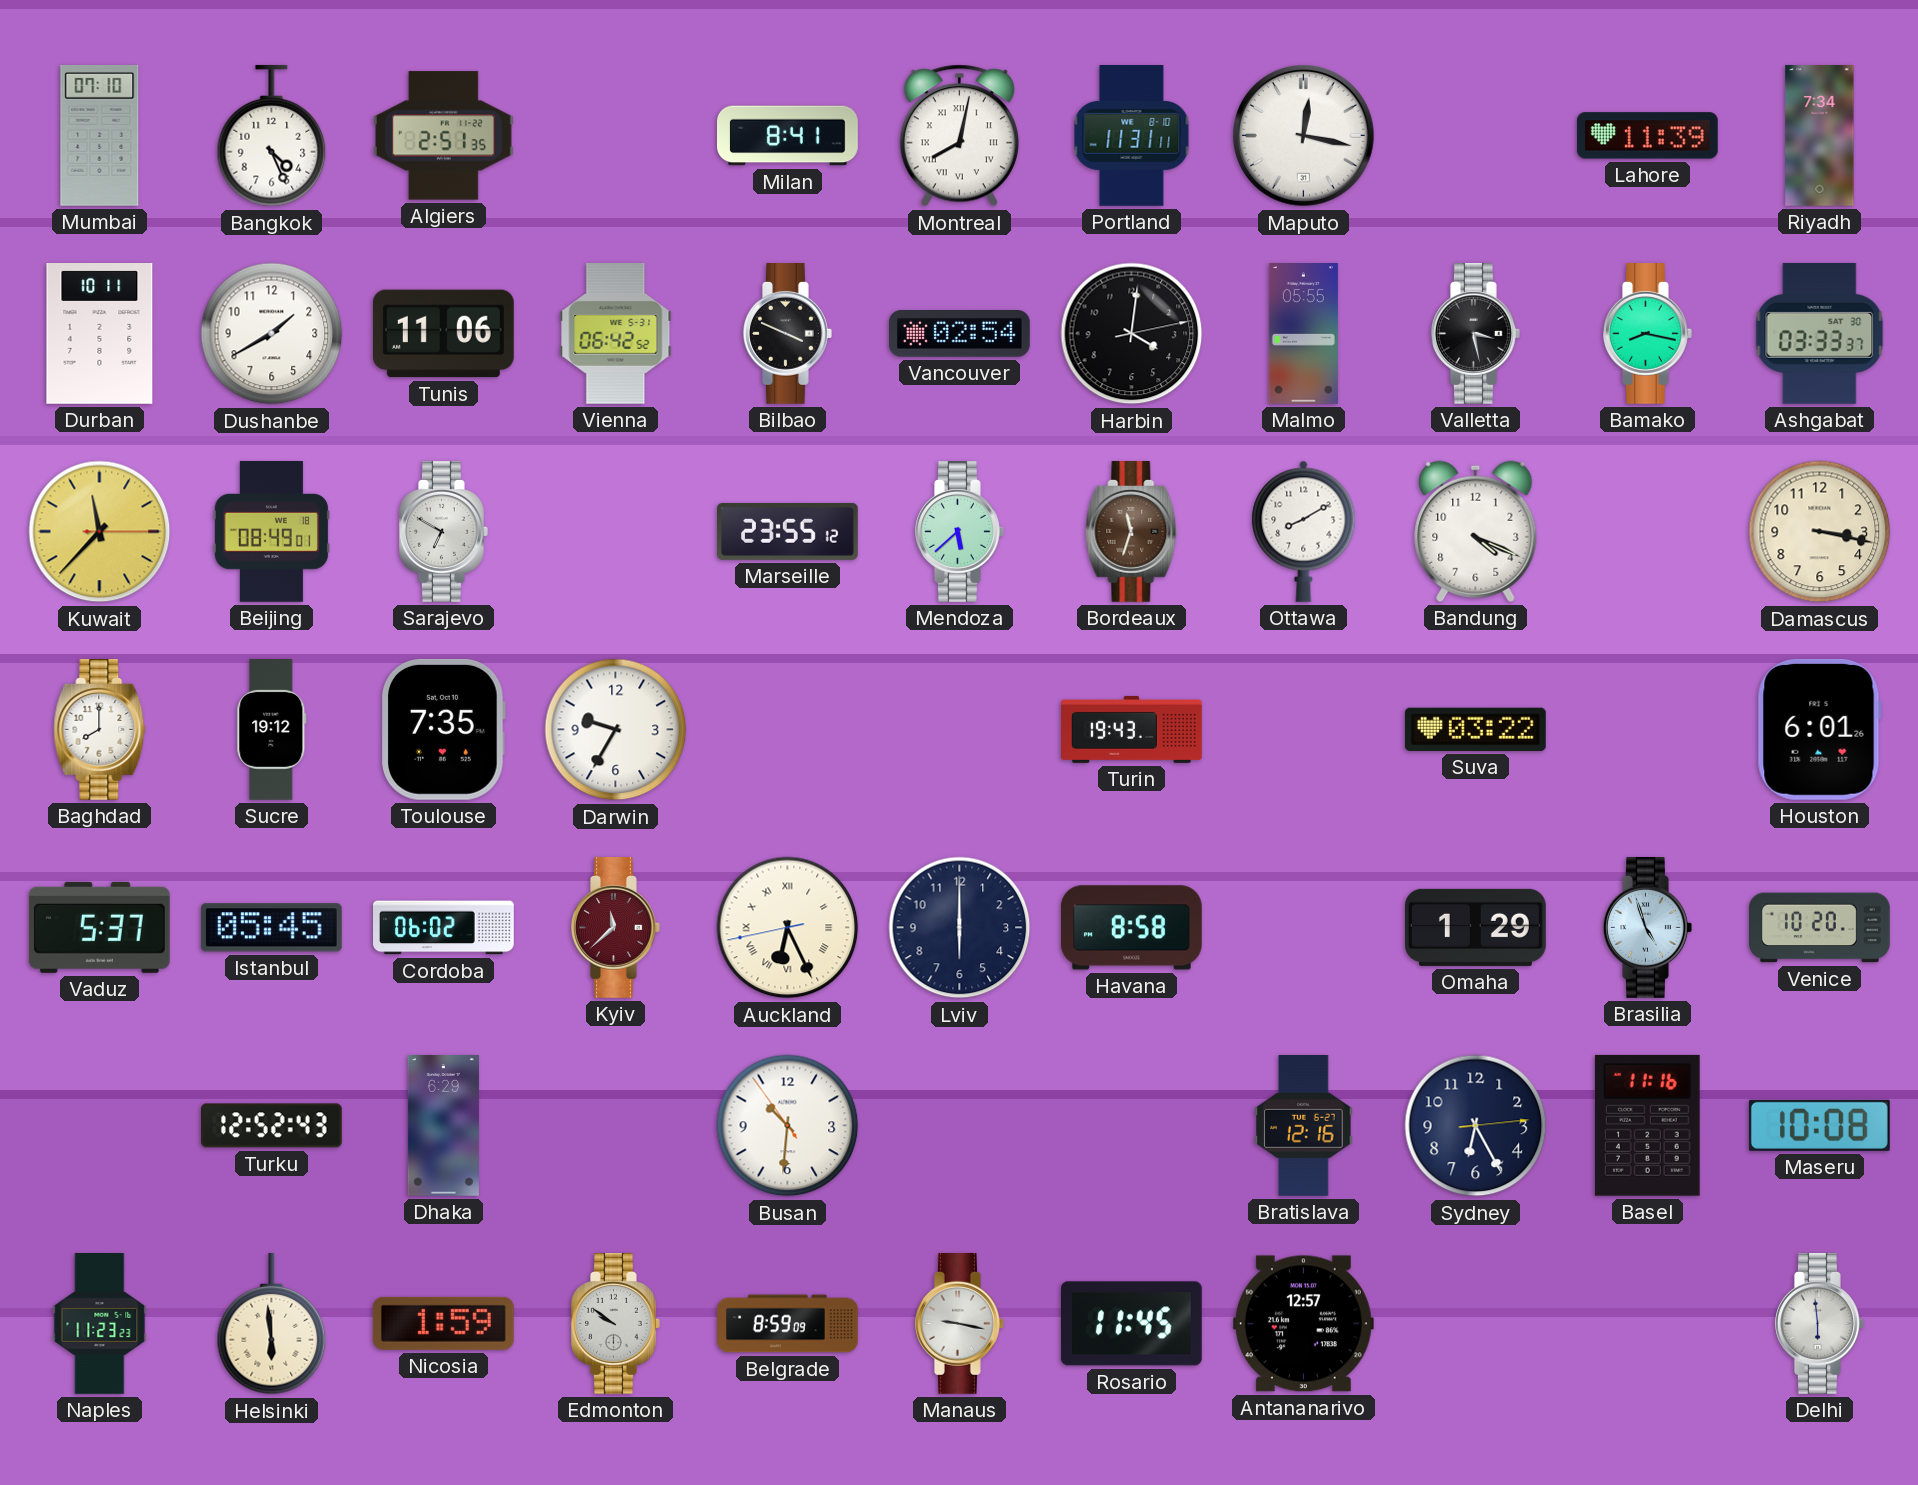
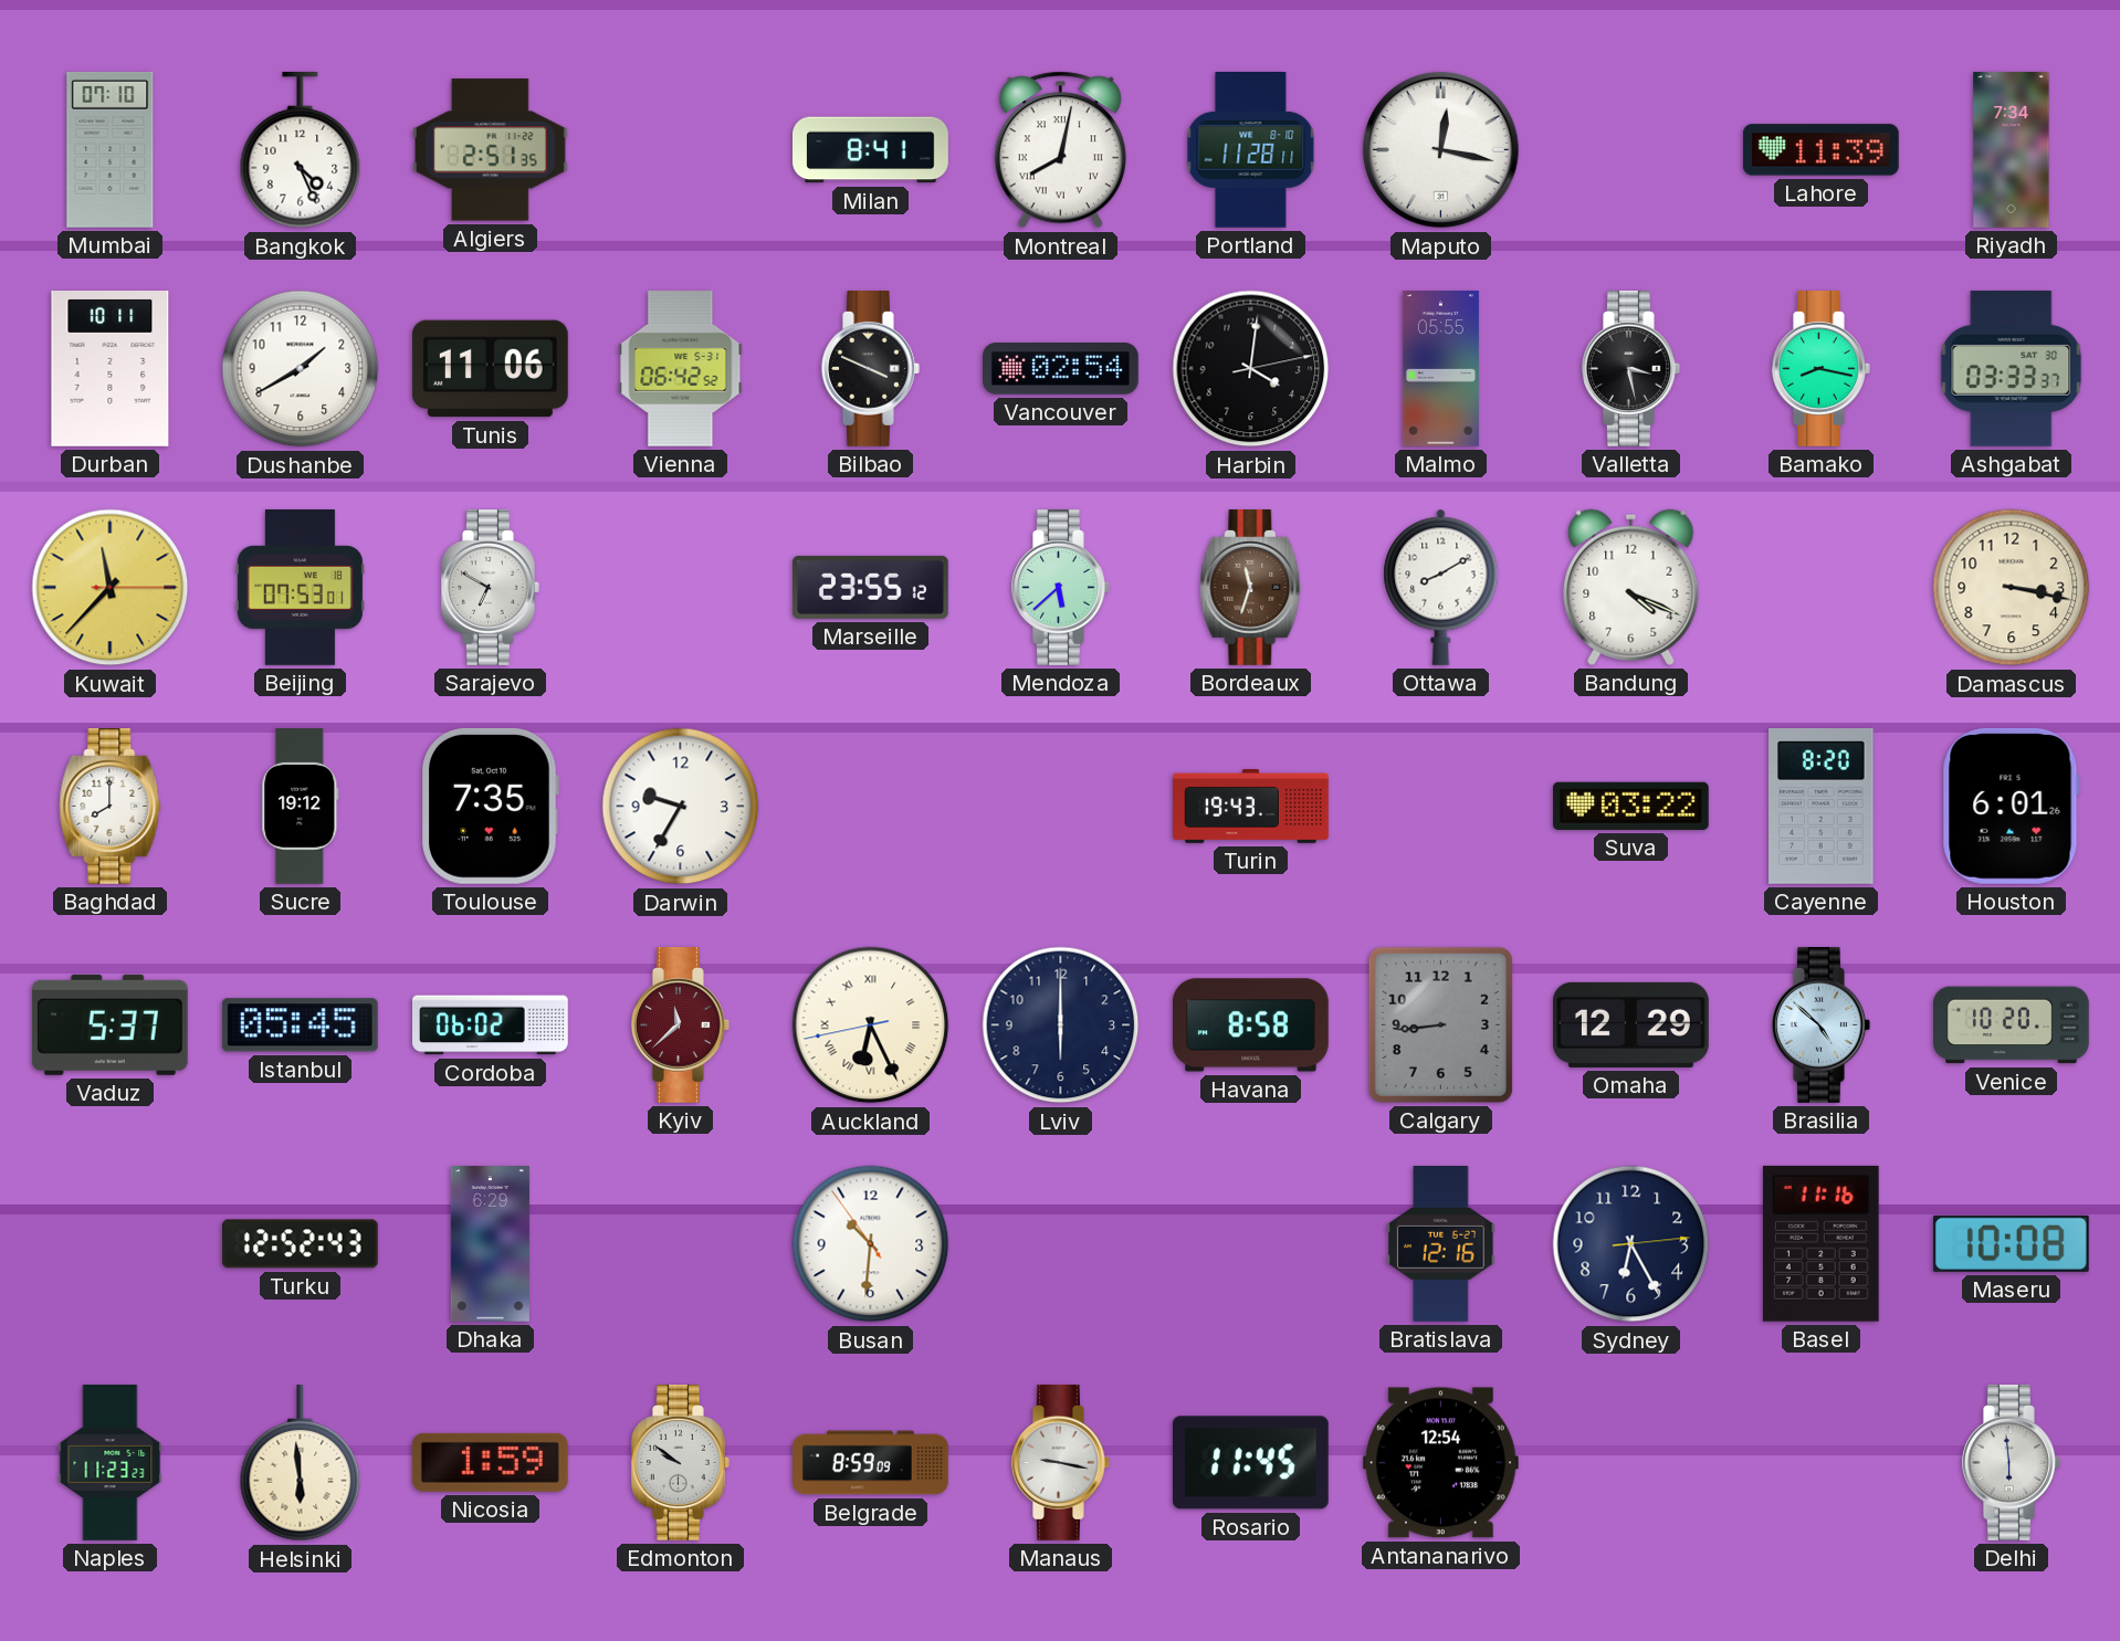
Portland: 11:31 -> 11:28
Beijing: 08:49 -> 07:53
Cayenne: none -> 8:20
Calgary: none -> 8:44
Omaha: 1:29 -> 12:29
Brasilia: 4:57 -> 4:52
Antananarivo: 12:57 -> 12:54
